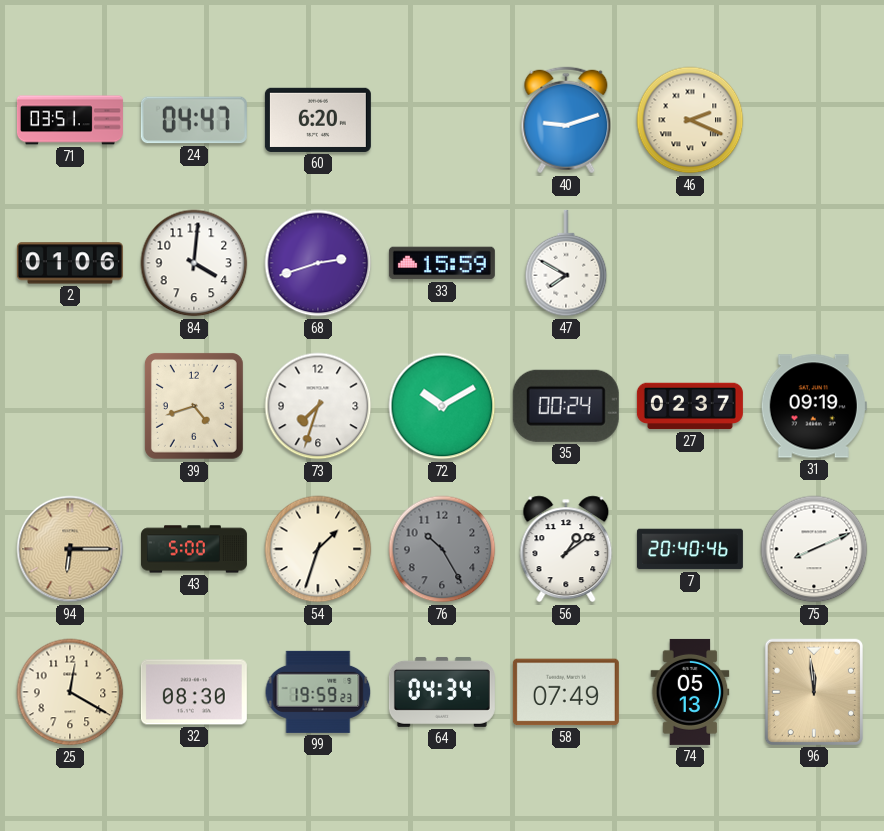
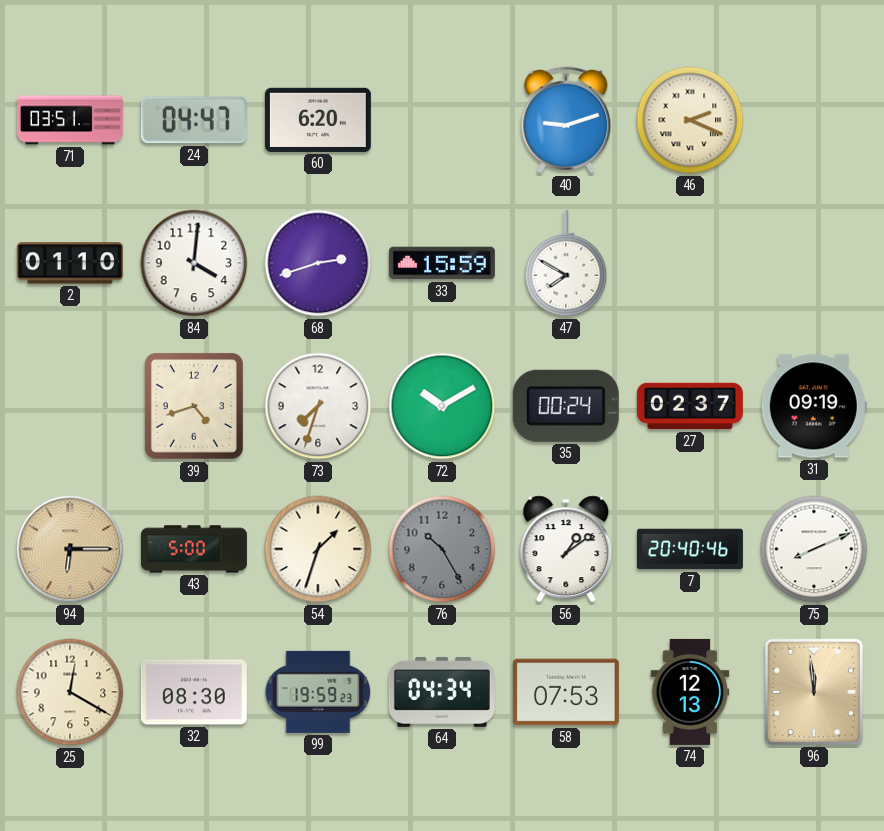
2: 01:06 -> 01:10
58: 07:49 -> 07:53
74: 05:13 -> 12:13
